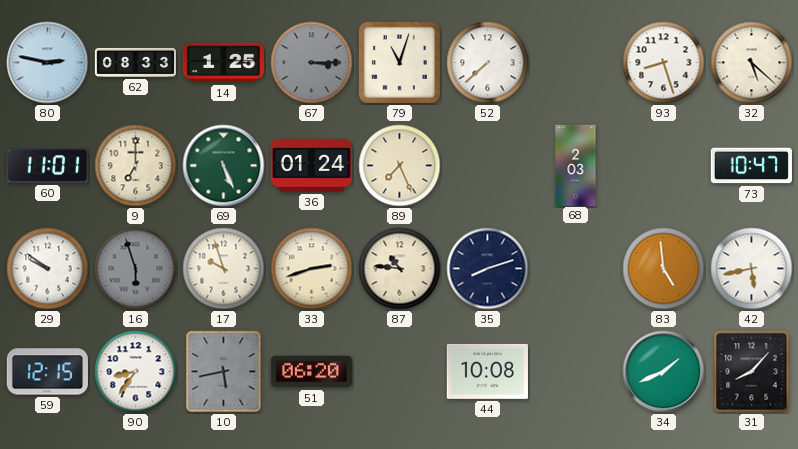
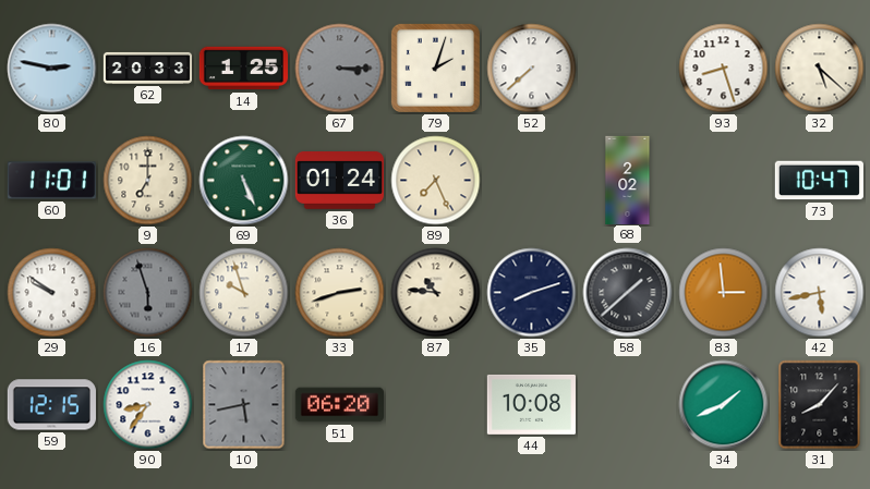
62: 08:33 -> 20:33
79: 11:03 -> 2:03
68: 2:03 -> 2:02
58: none -> 1:38
83: 4:59 -> 2:59
